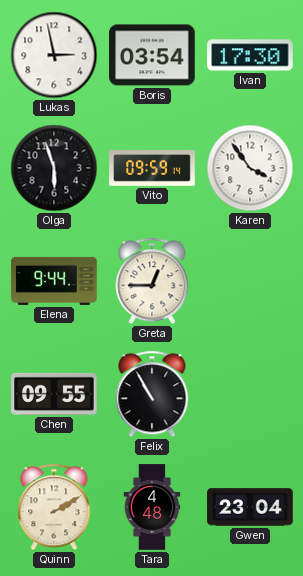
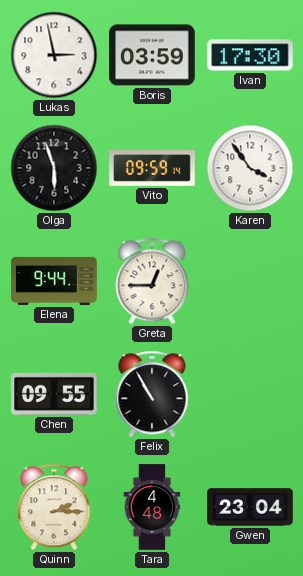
Boris: 03:54 -> 03:59
Quinn: 2:10 -> 2:15
